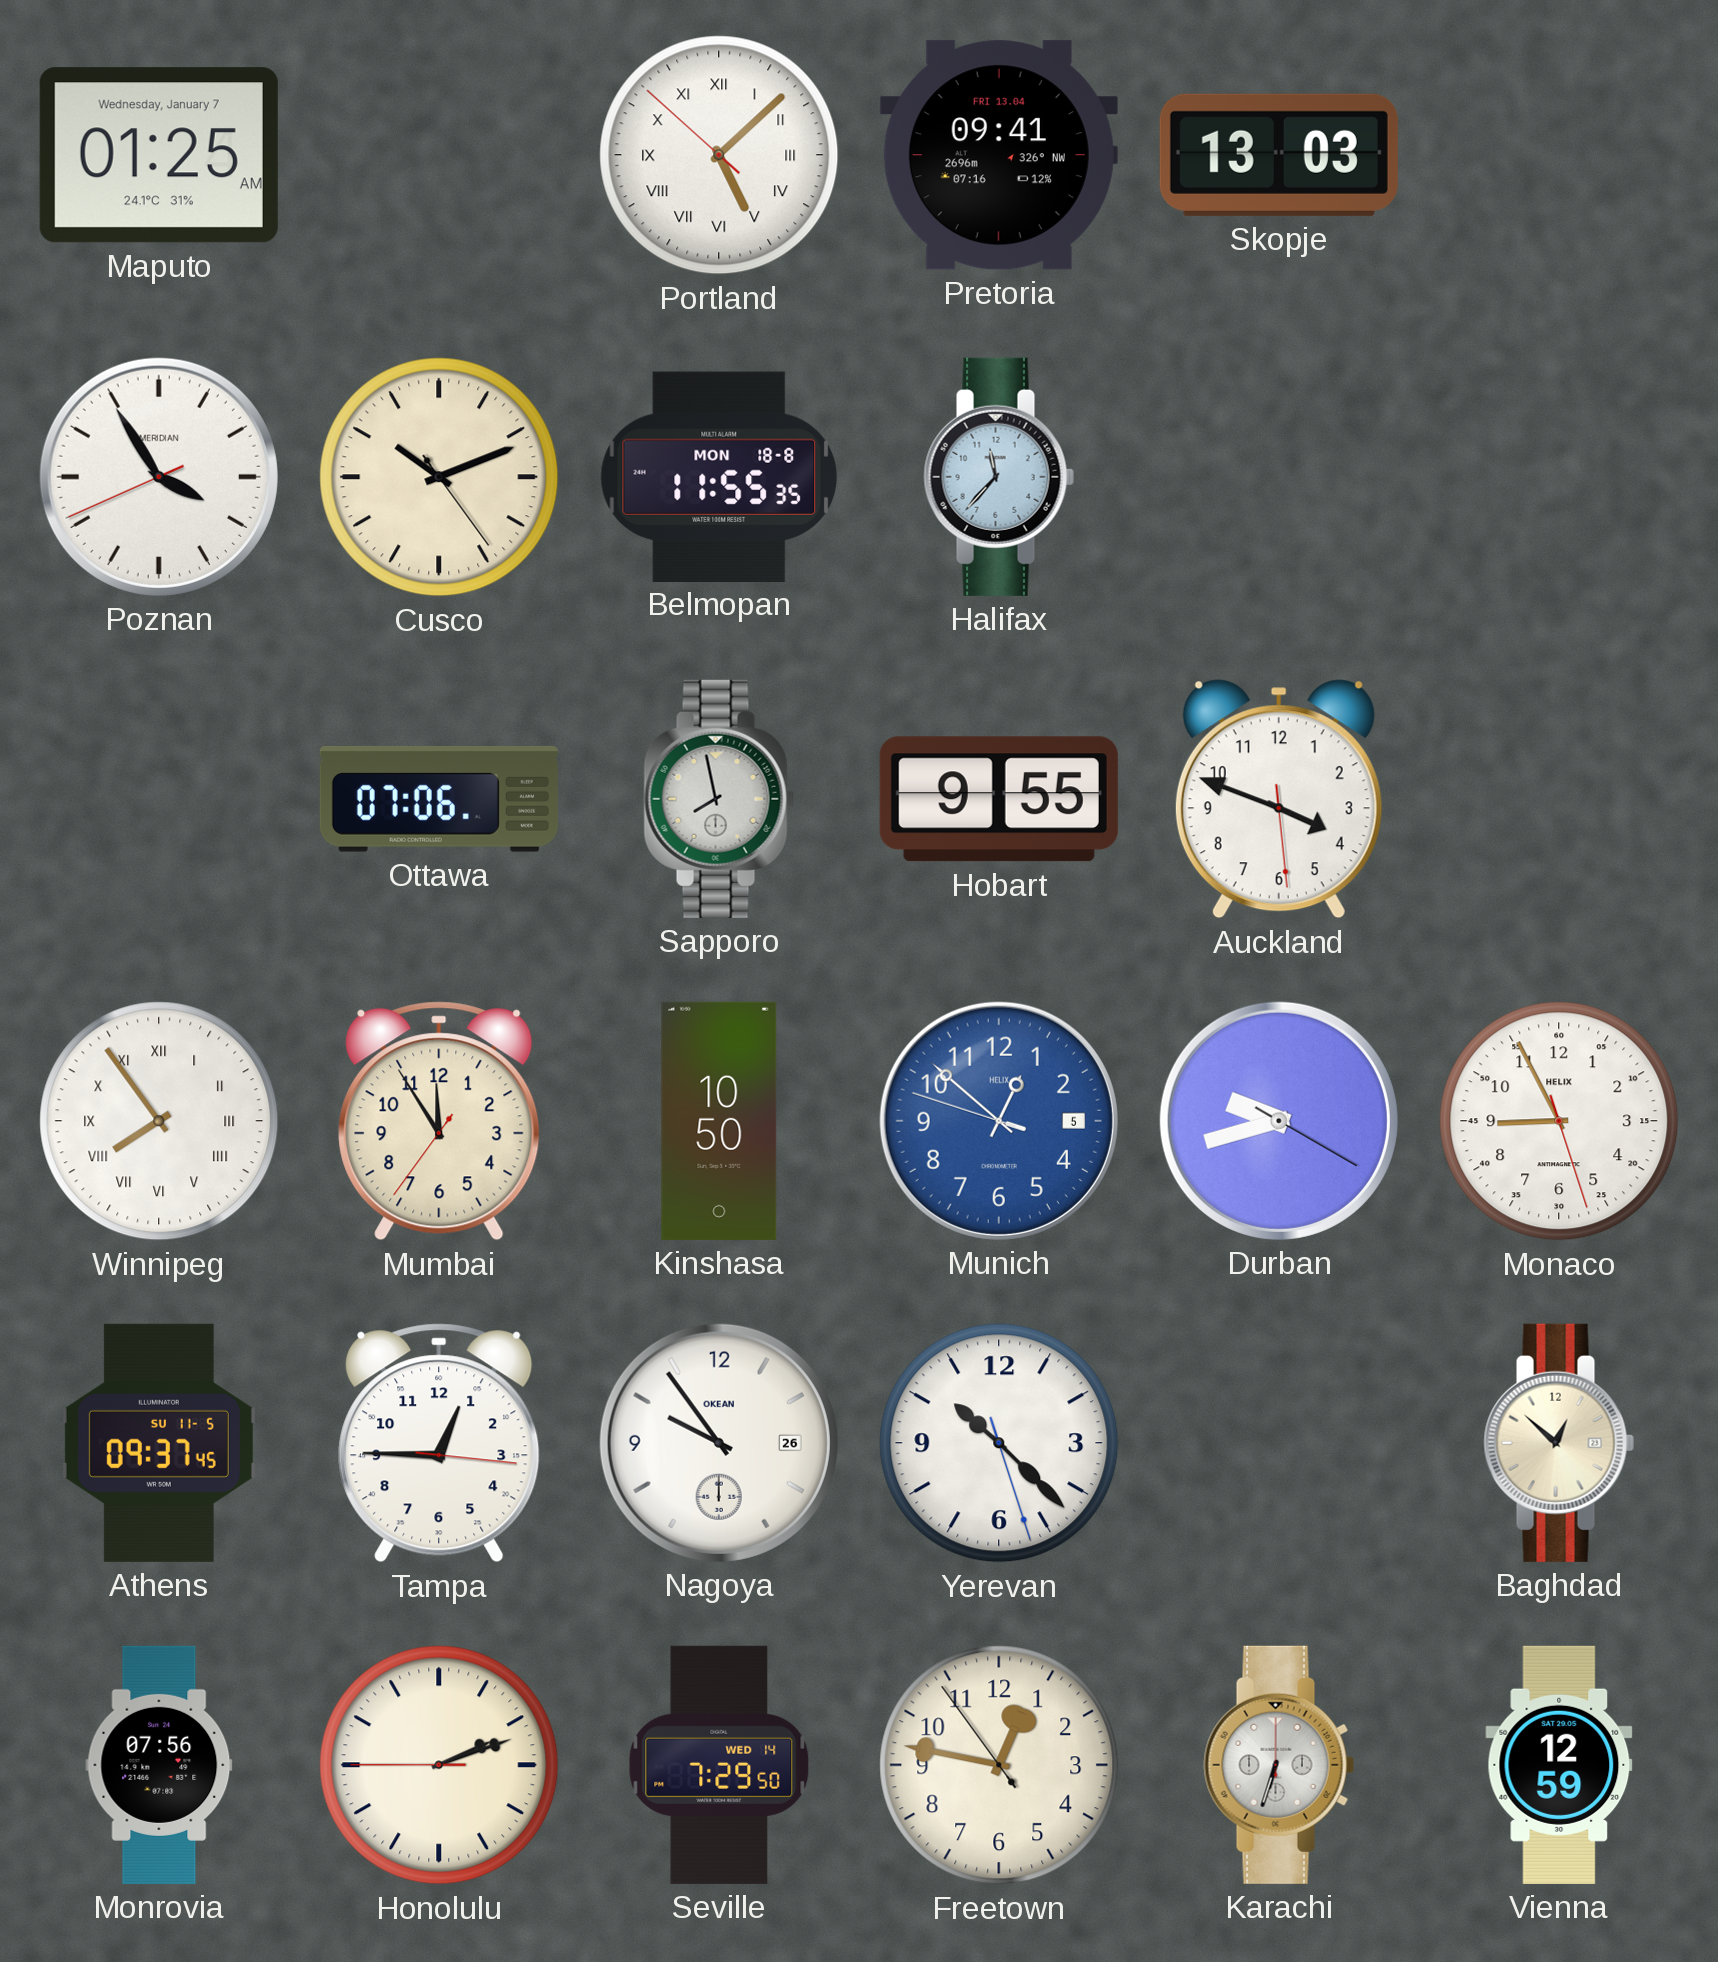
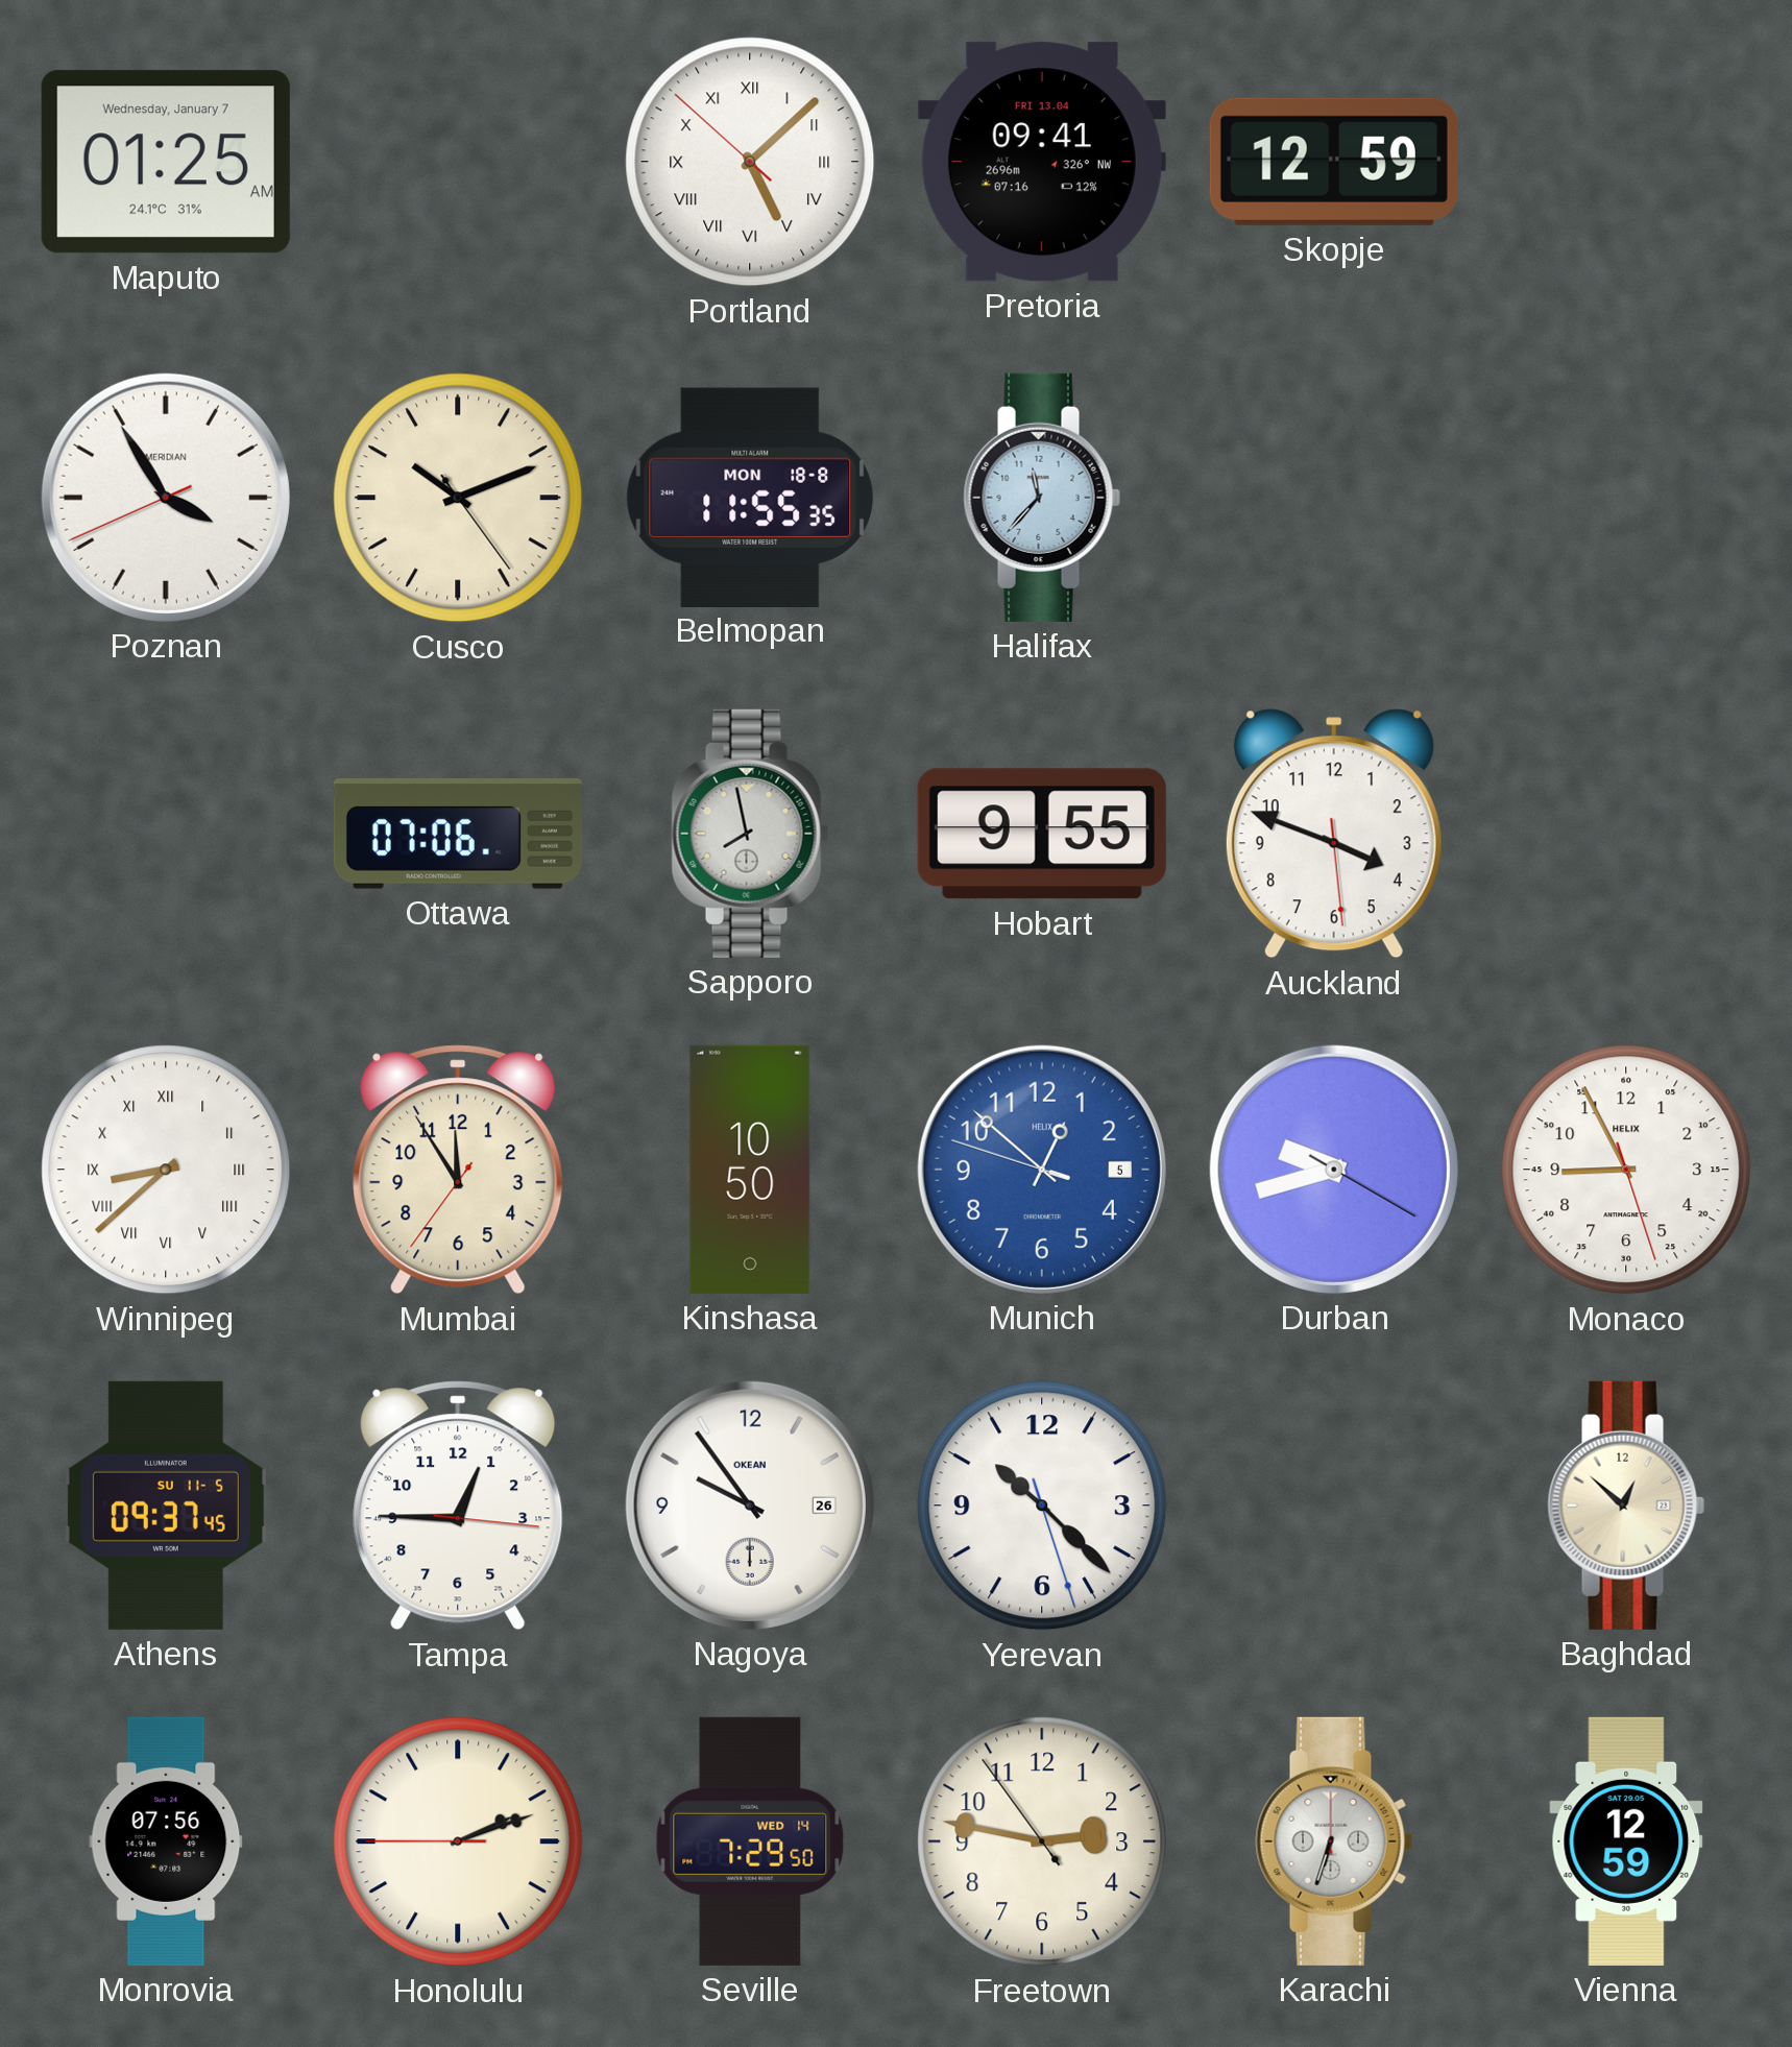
Skopje: 13:03 -> 12:59
Winnipeg: 7:54 -> 8:38
Freetown: 12:46 -> 2:46
